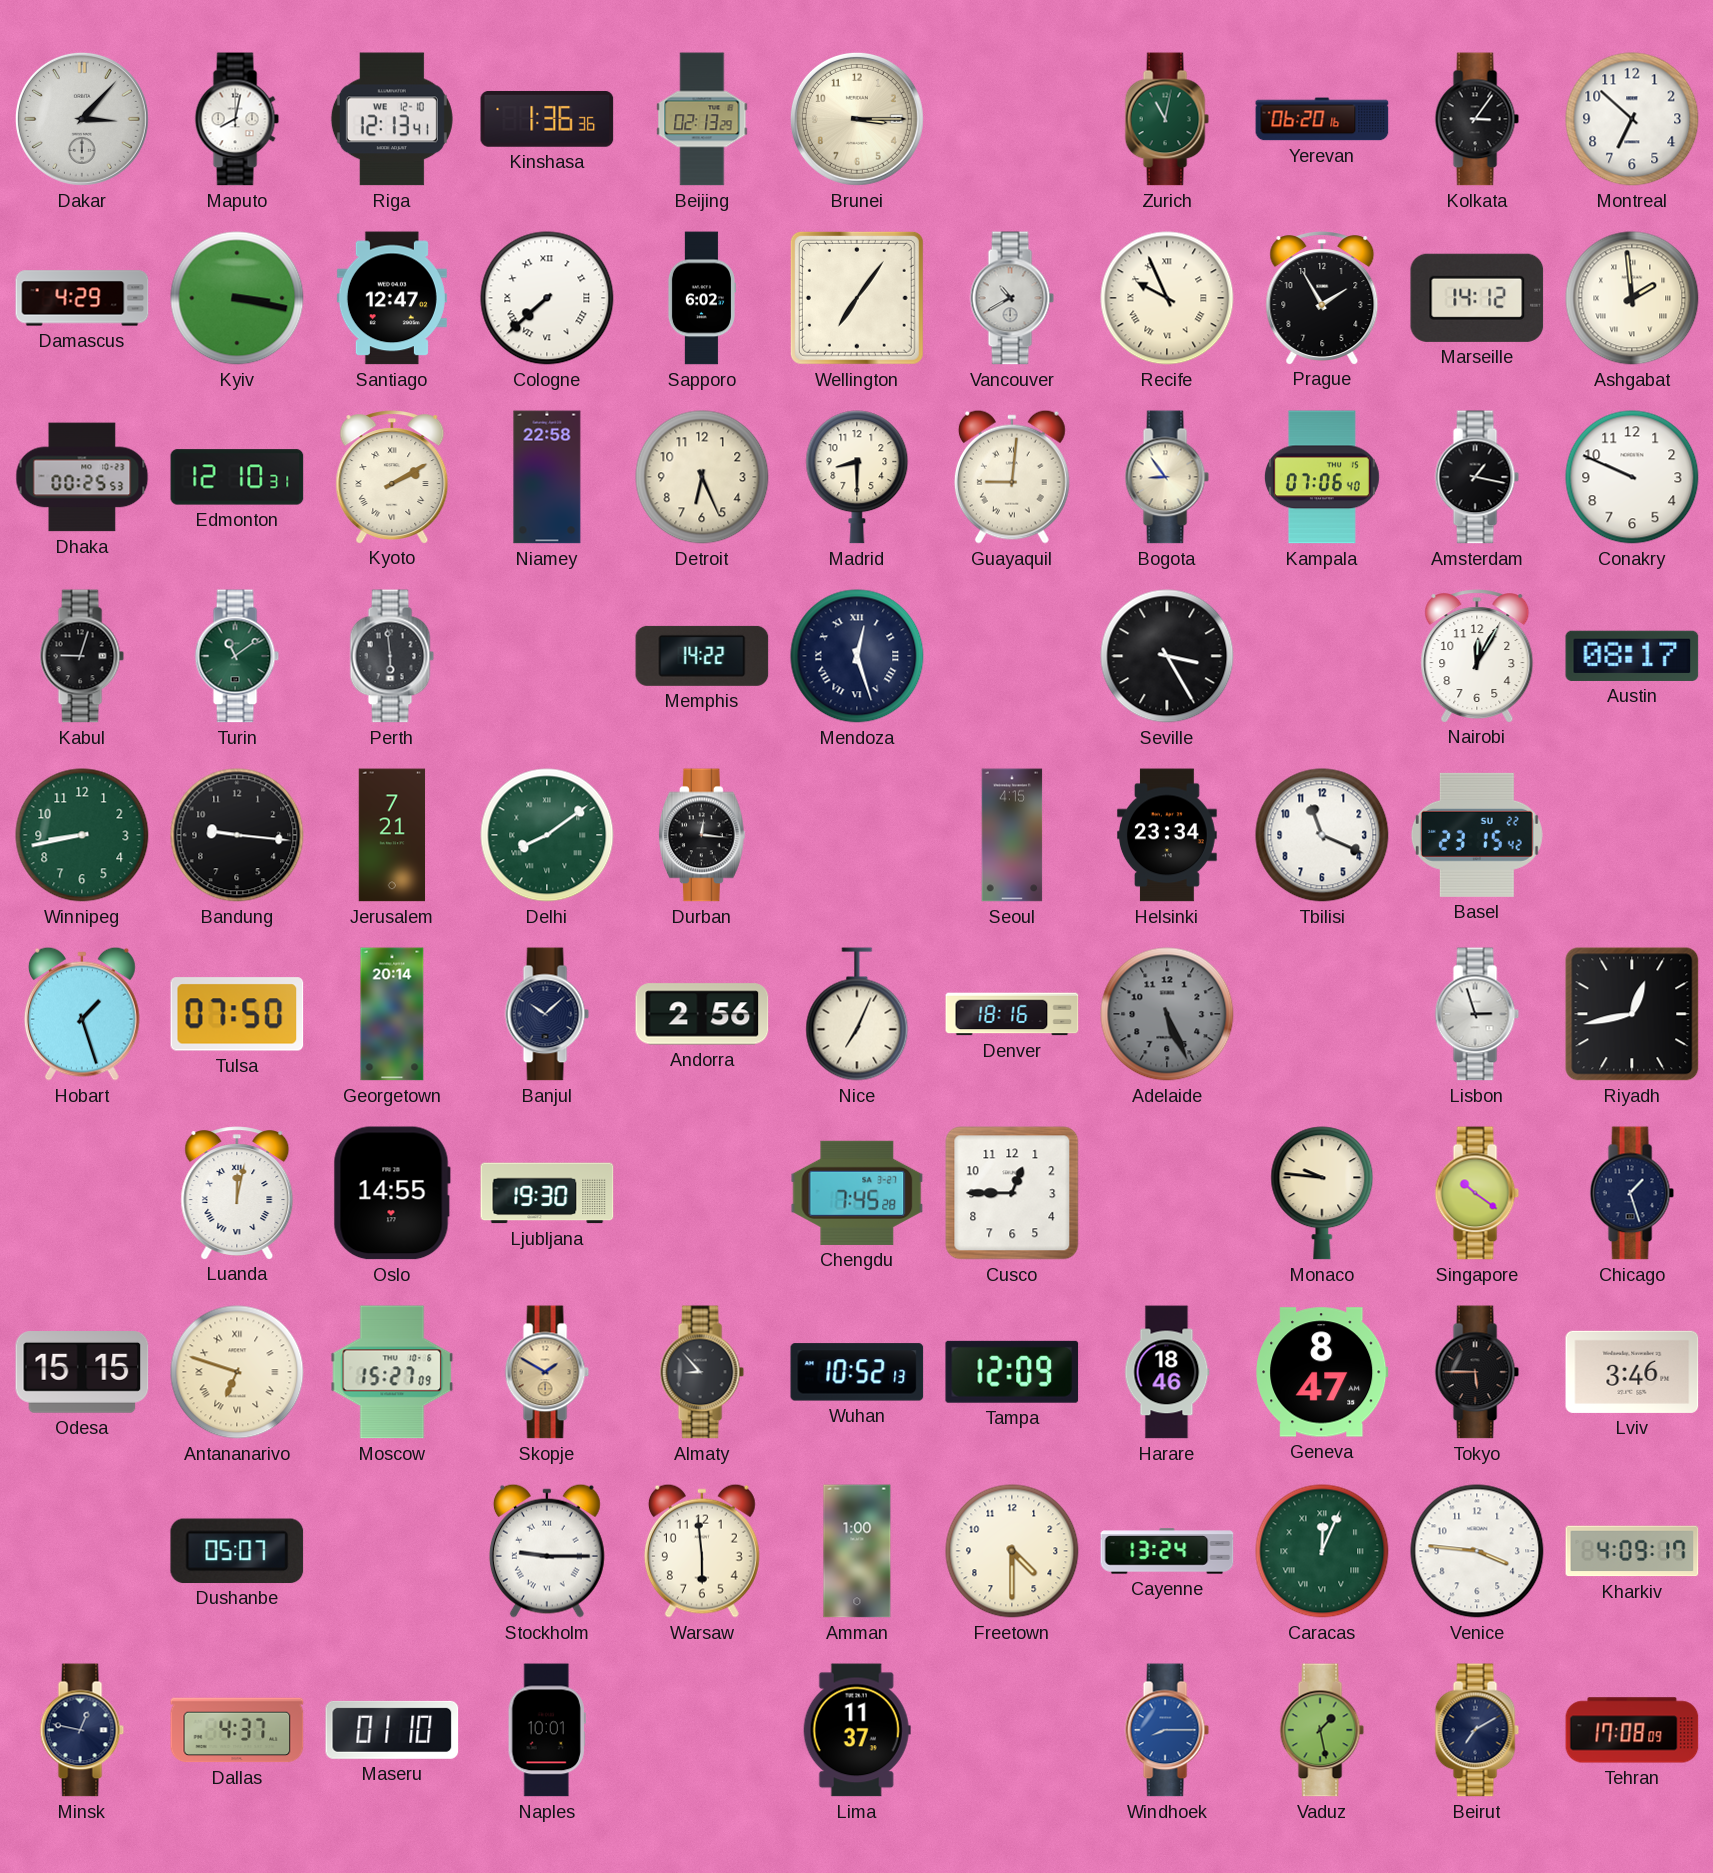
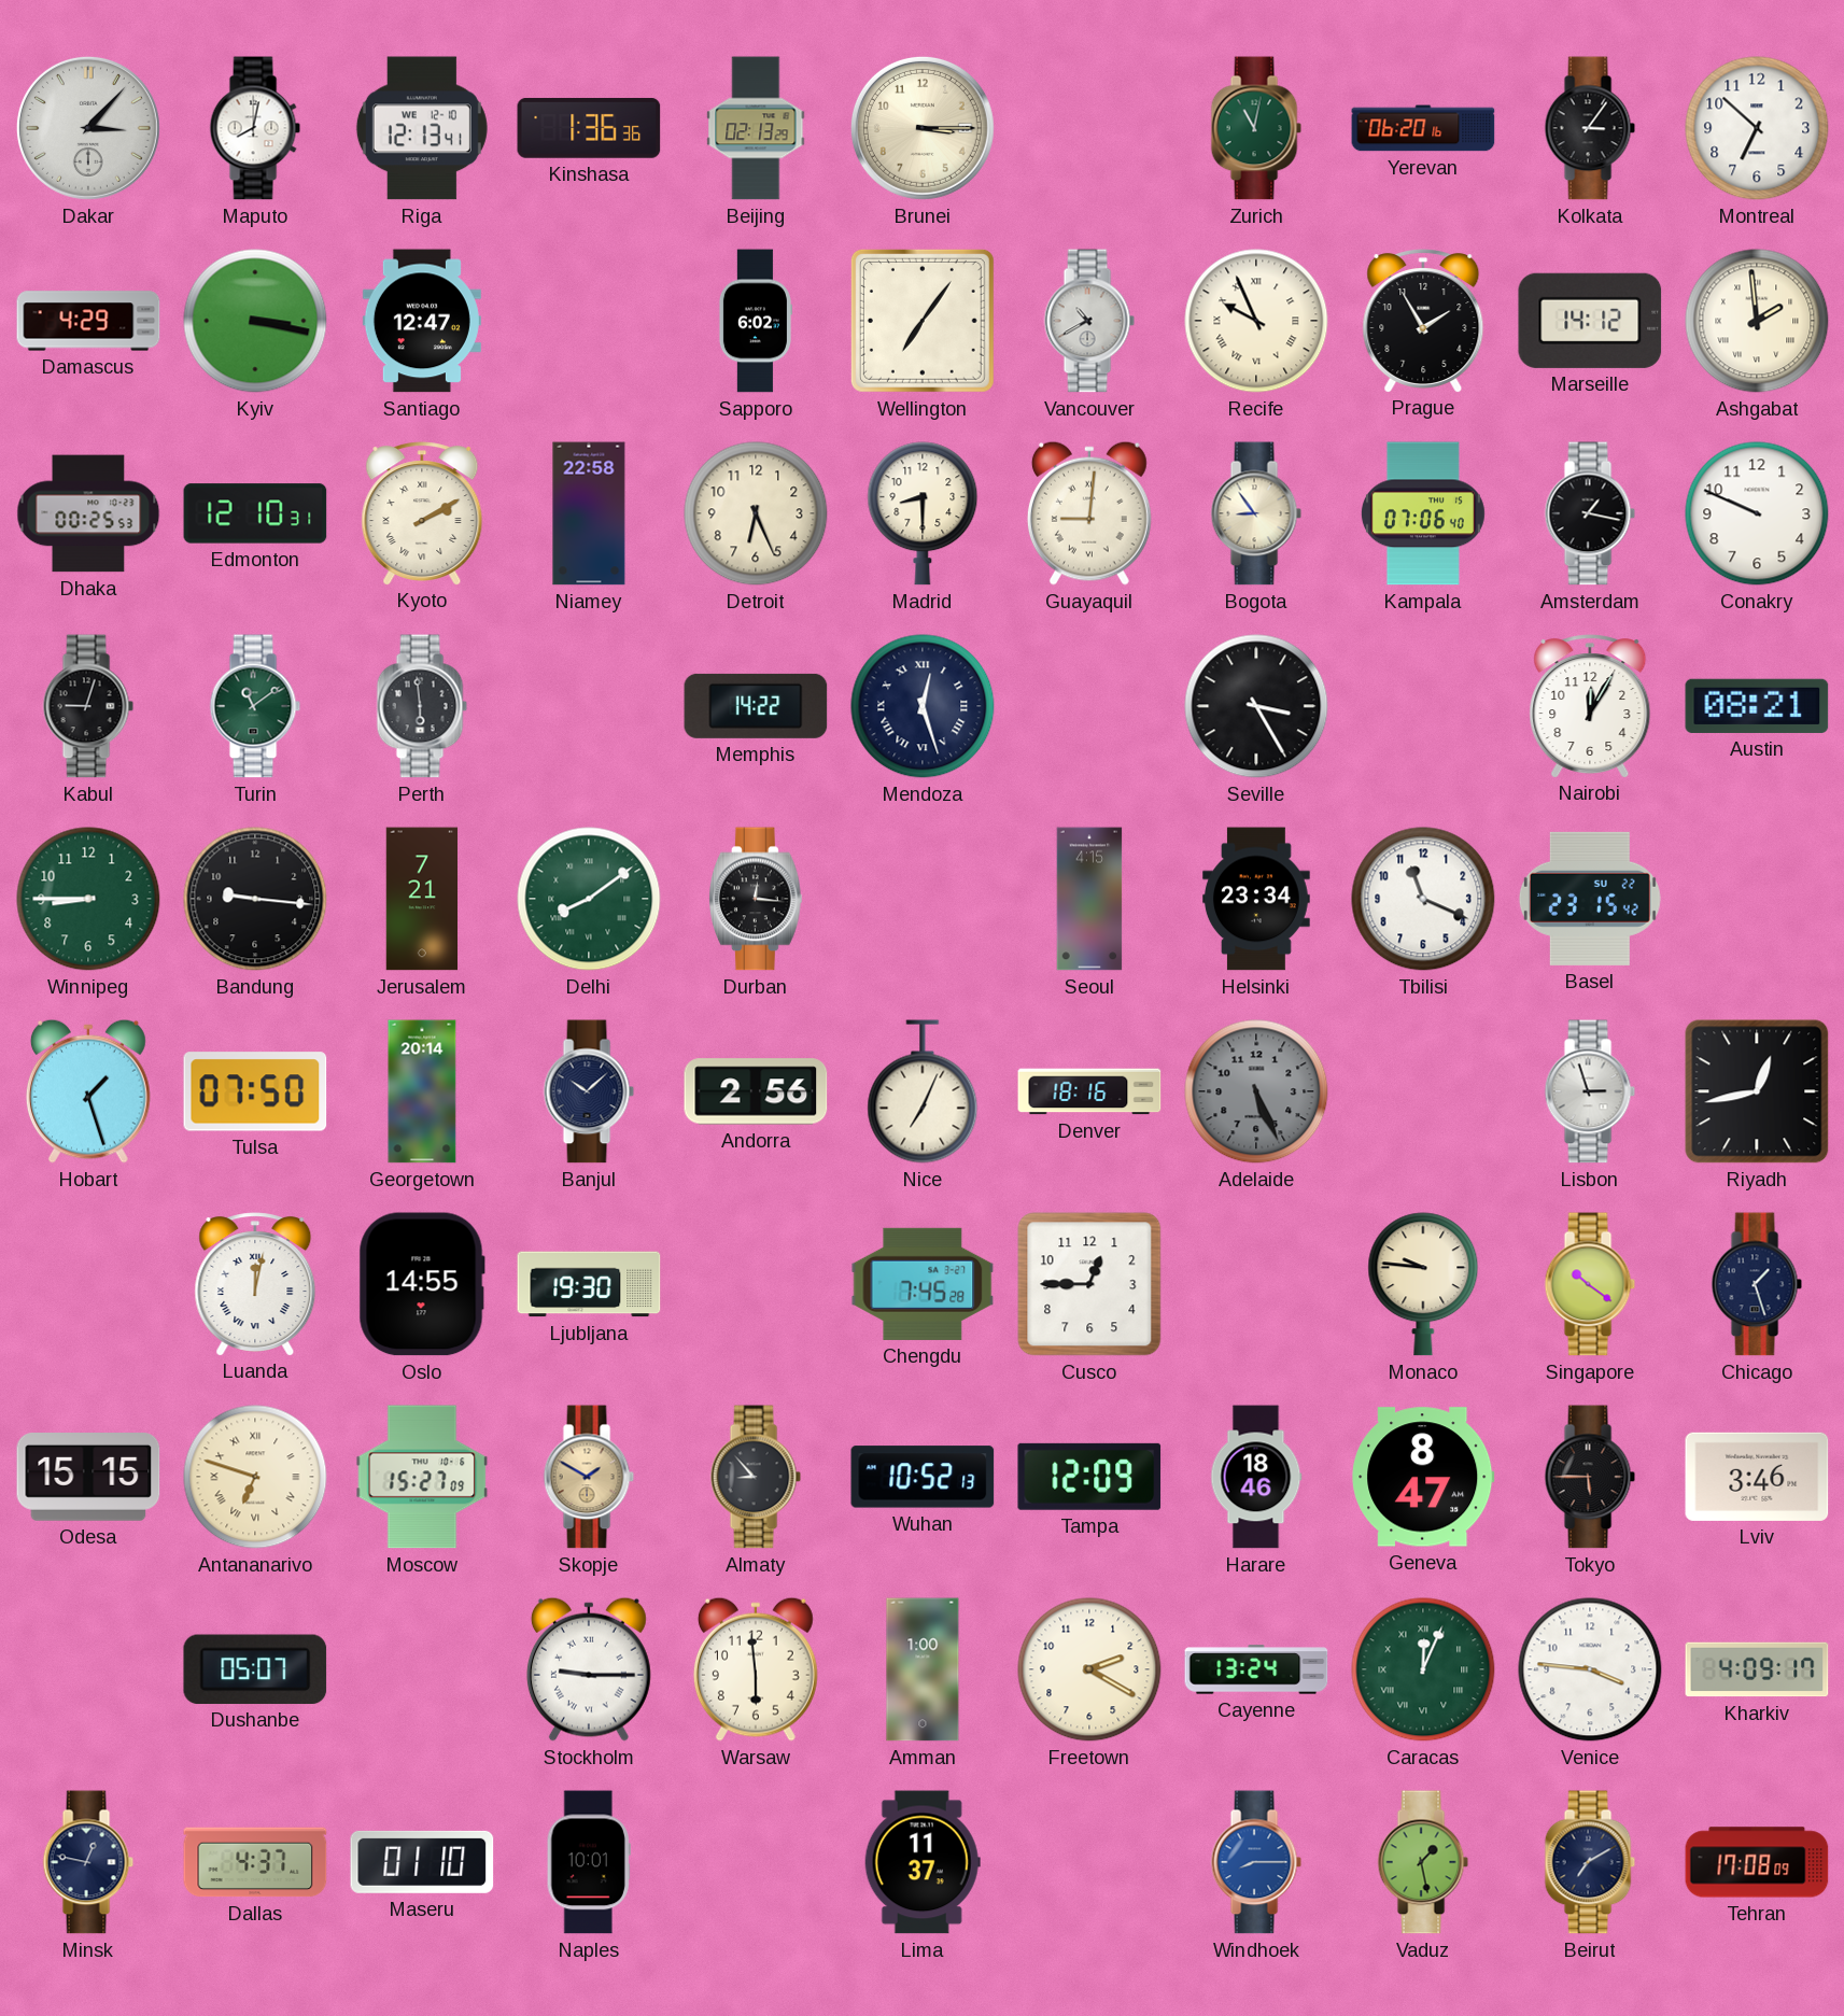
Cologne: 7:38 -> none
Austin: 08:17 -> 08:21
Winnipeg: 8:43 -> 8:45
Freetown: 4:30 -> 2:20
